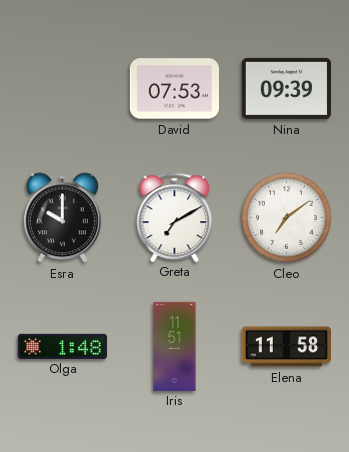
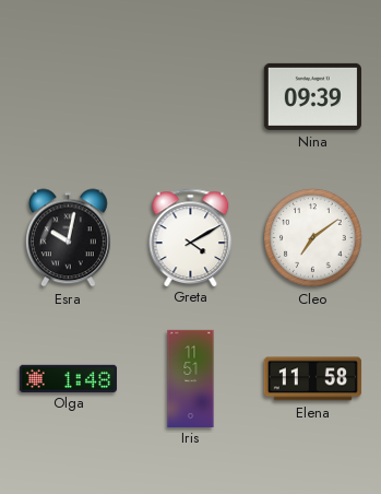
David: 07:53 -> none
Esra: 10:00 -> 10:02
Greta: 7:10 -> 4:10
